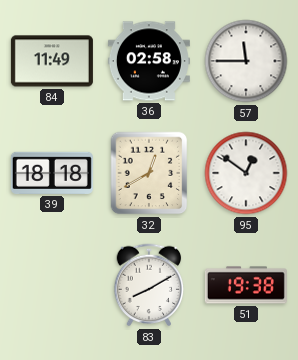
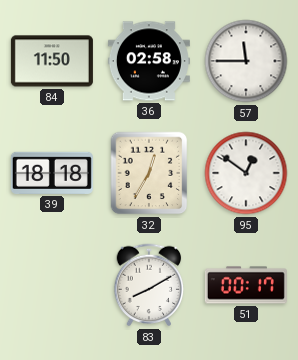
84: 11:49 -> 11:50
32: 12:40 -> 12:35
51: 19:38 -> 00:17
